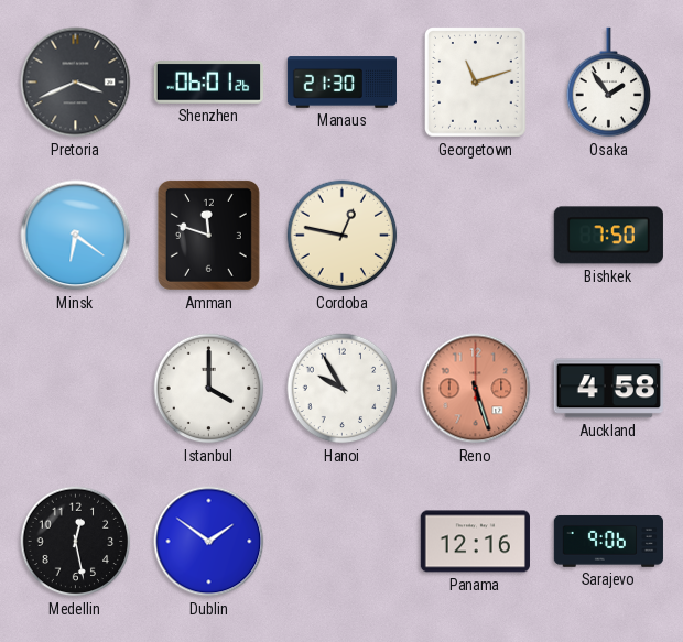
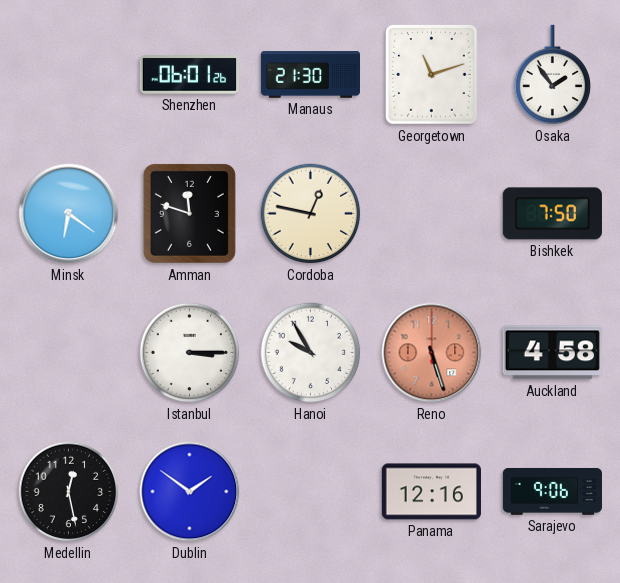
Pretoria: 3:41 -> none
Istanbul: 4:00 -> 3:15
